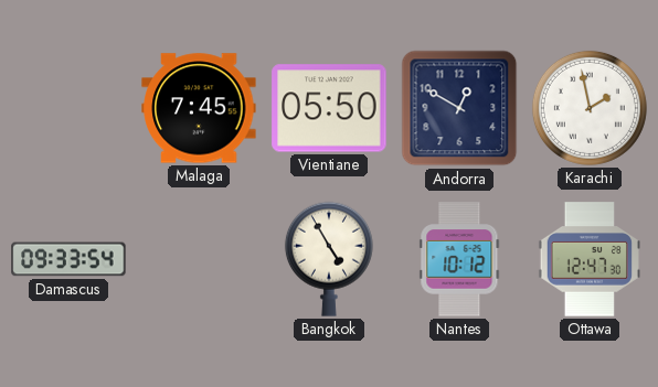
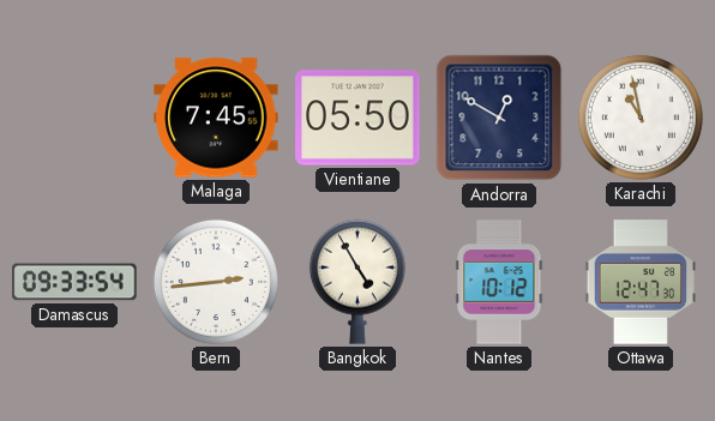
Karachi: 1:58 -> 10:58
Bern: none -> 2:44
